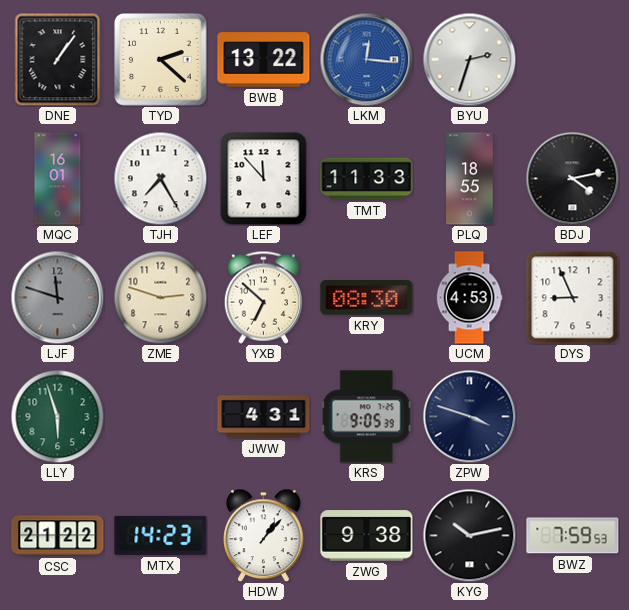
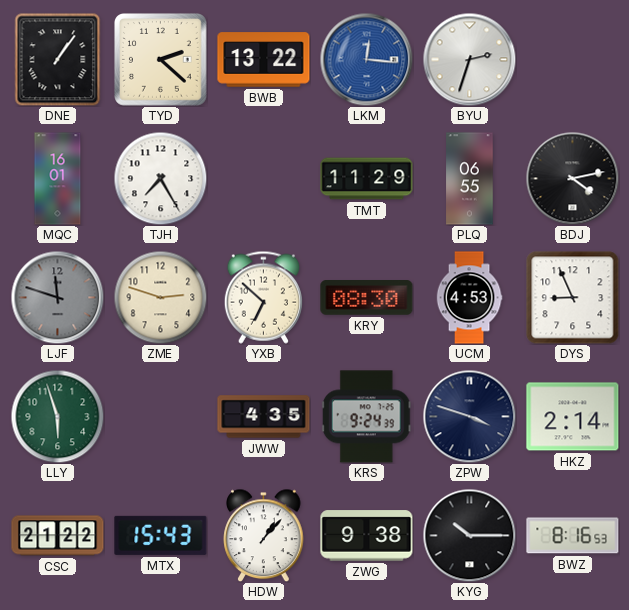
LEF: 11:53 -> none
TMT: 11:33 -> 11:29
PLQ: 18:55 -> 06:55
JWW: 4:31 -> 4:35
KRS: 9:05 -> 9:24
HKZ: none -> 2:14
MTX: 14:23 -> 15:43
KYG: 10:13 -> 10:15
BWZ: 7:59 -> 8:16
